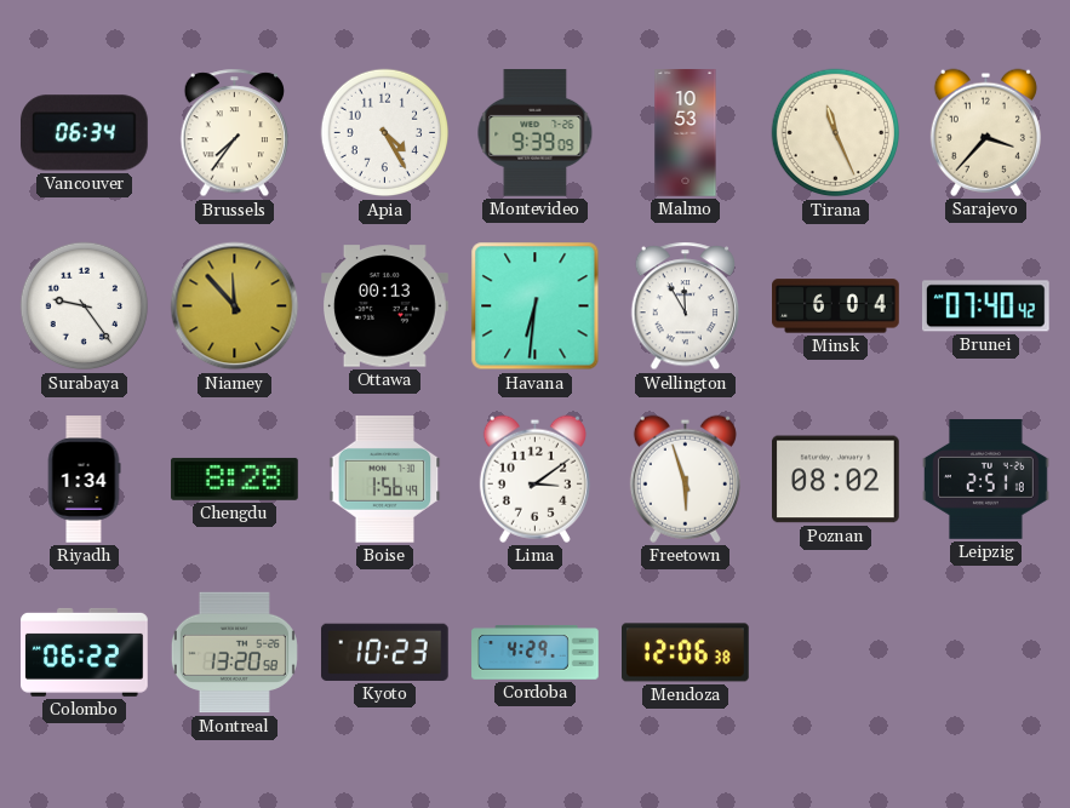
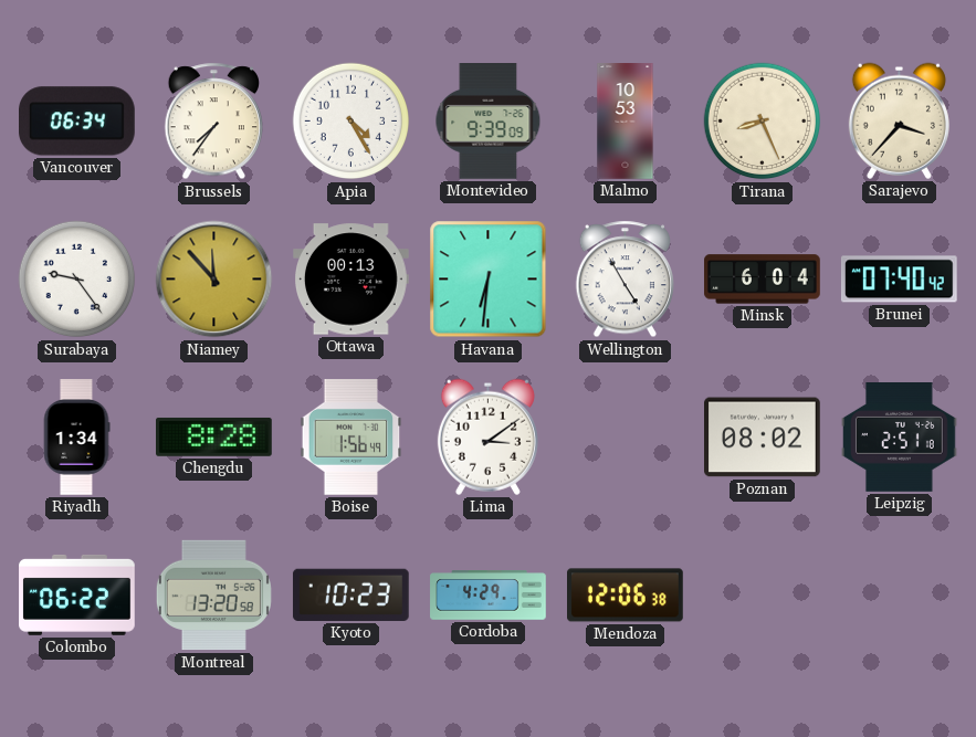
Tirana: 11:26 -> 8:26
Wellington: 11:55 -> 4:55
Freetown: 5:57 -> none
